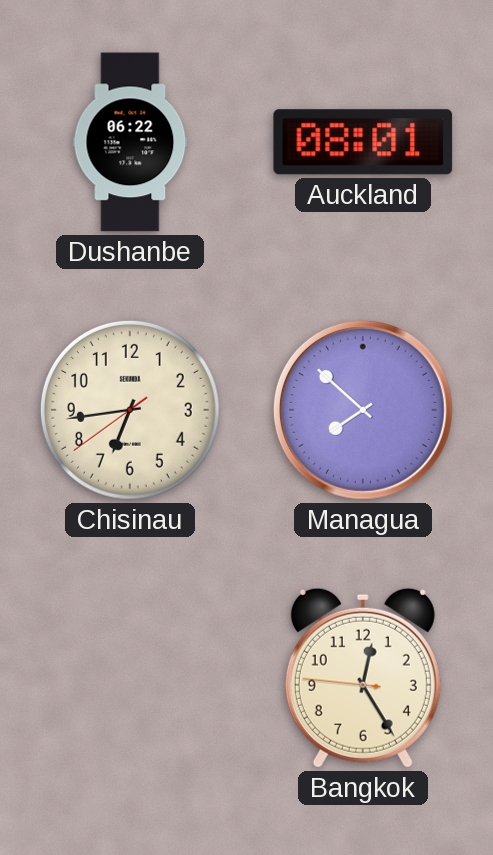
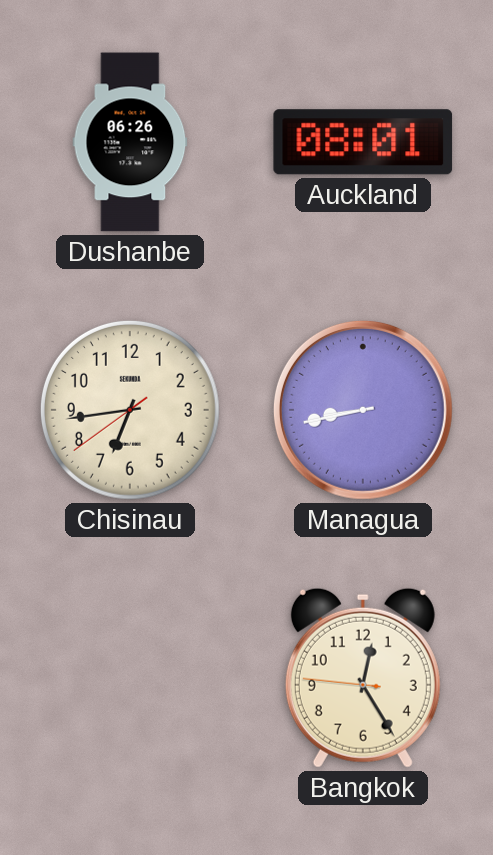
Dushanbe: 06:22 -> 06:26
Managua: 7:52 -> 8:43
